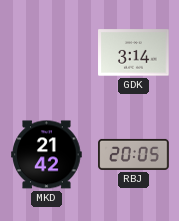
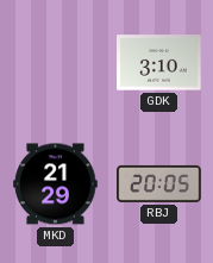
GDK: 3:14 -> 3:10
MKD: 21:42 -> 21:29
